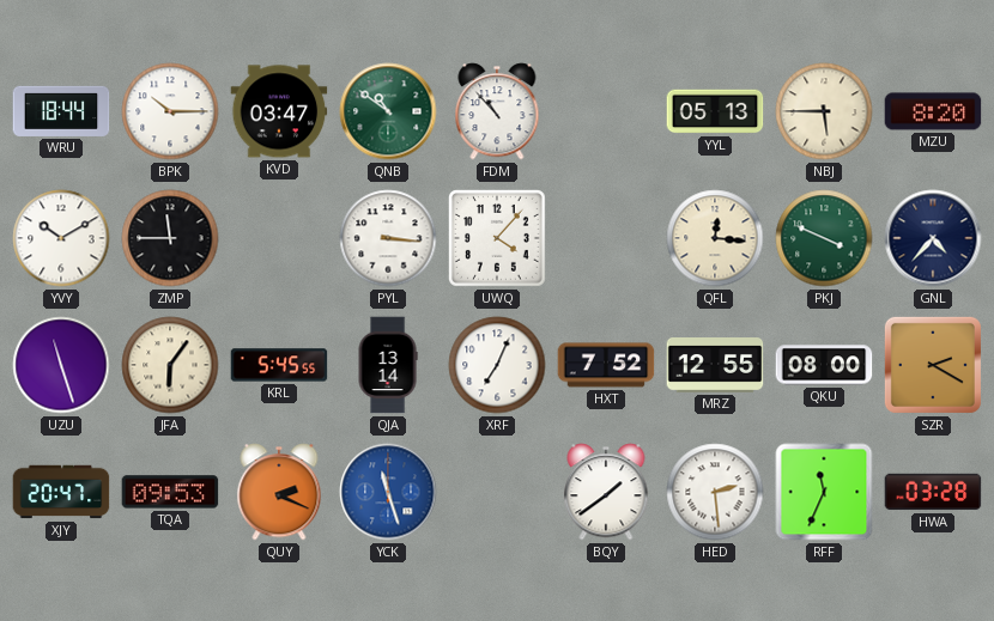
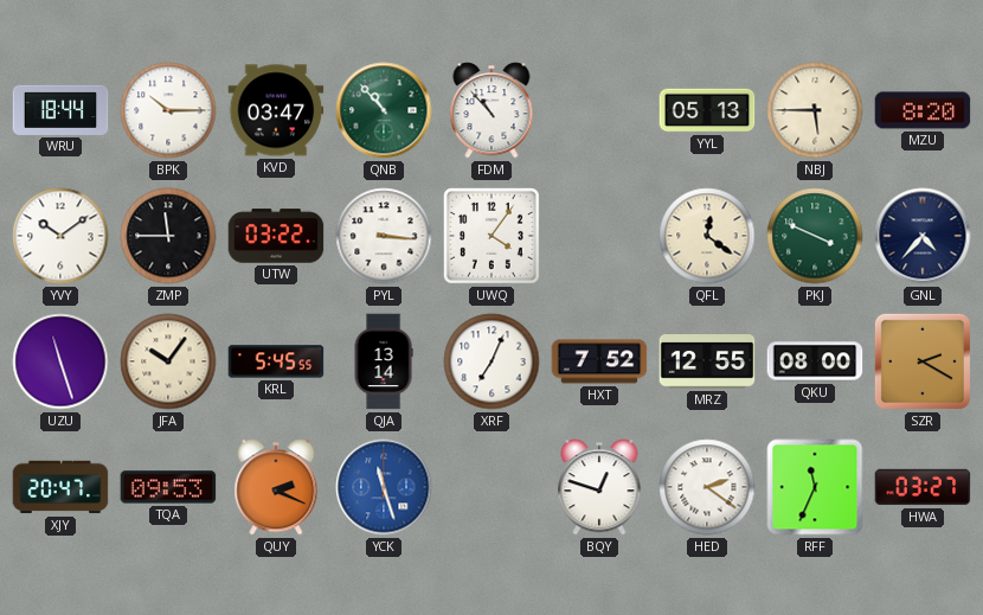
QNB: 10:51 -> 10:53
YVY: 10:10 -> 10:09
UTW: none -> 03:22
UWQ: 4:07 -> 4:06
QFL: 12:16 -> 12:21
JFA: 6:06 -> 10:06
BQY: 1:39 -> 12:48
HED: 2:29 -> 2:21
HWA: 03:28 -> 03:27
